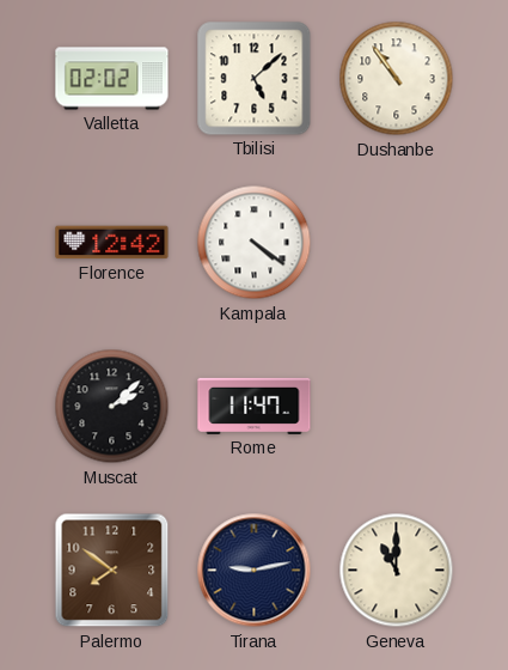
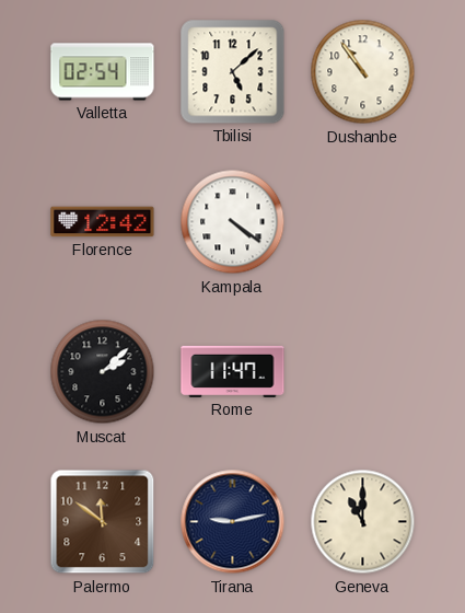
Valletta: 02:02 -> 02:54
Palermo: 7:51 -> 11:51
